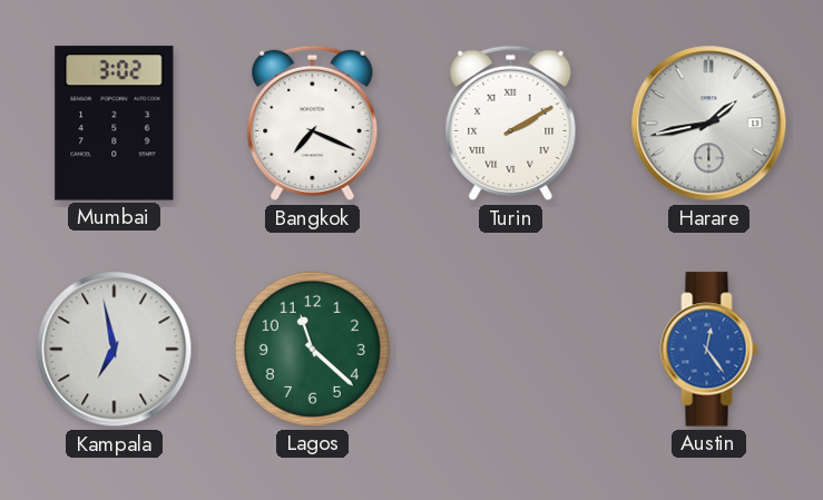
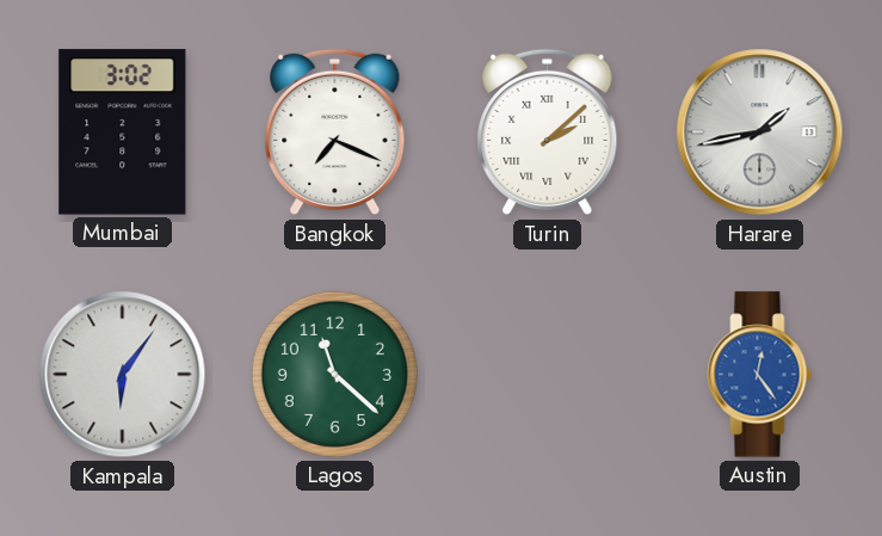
Turin: 2:10 -> 2:08
Kampala: 6:58 -> 6:06
